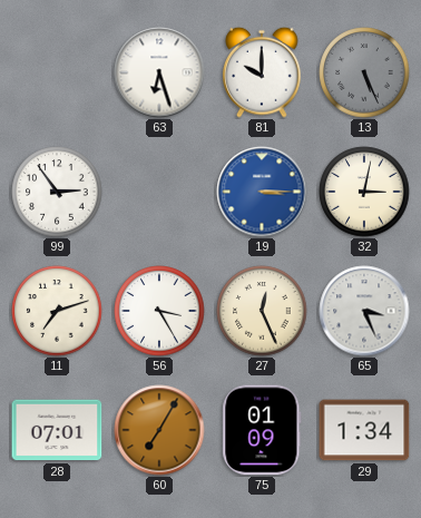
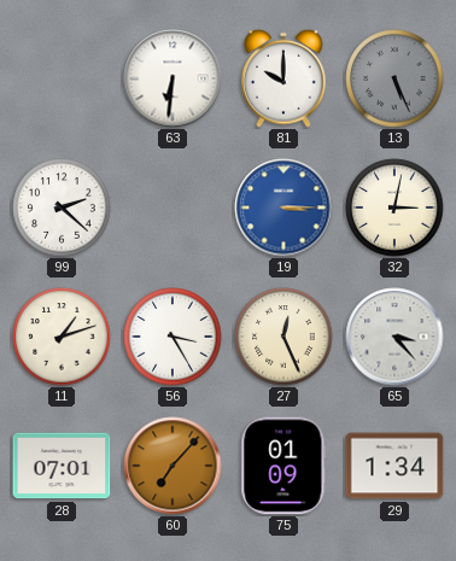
63: 6:27 -> 6:31
99: 2:54 -> 2:22
11: 7:12 -> 1:12
65: 3:26 -> 3:23
60: 7:05 -> 7:07
